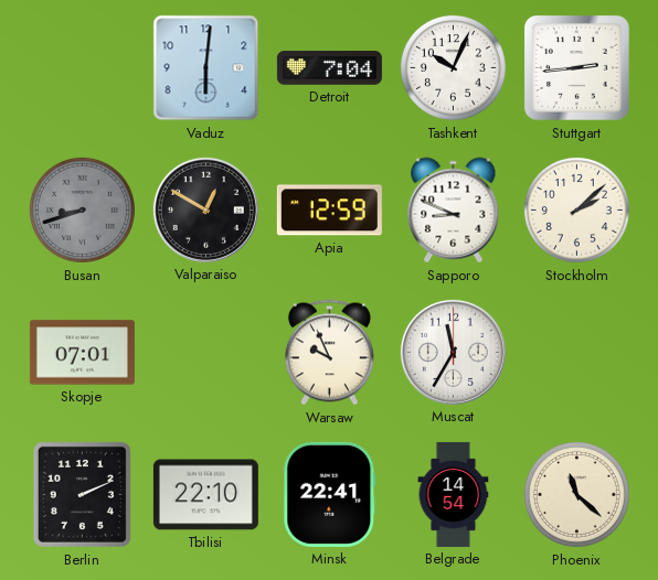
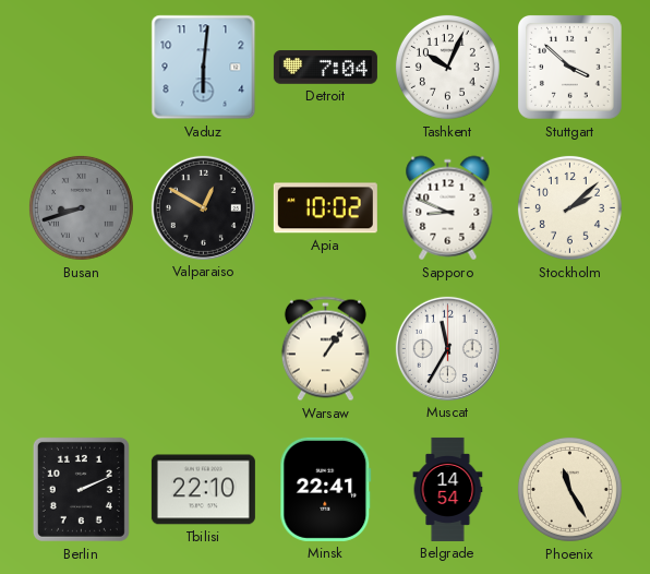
Stuttgart: 2:44 -> 3:52
Apia: 12:59 -> 10:02
Skopje: 07:01 -> none
Warsaw: 9:56 -> 1:06
Phoenix: 11:22 -> 11:25
